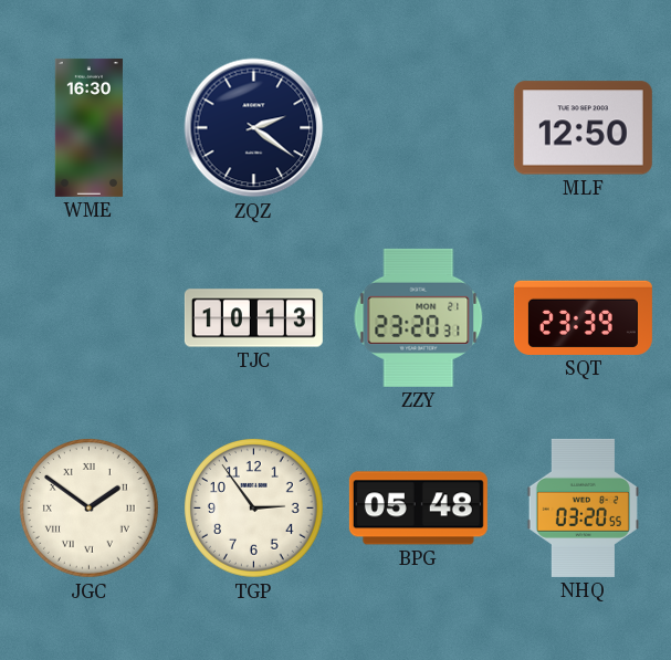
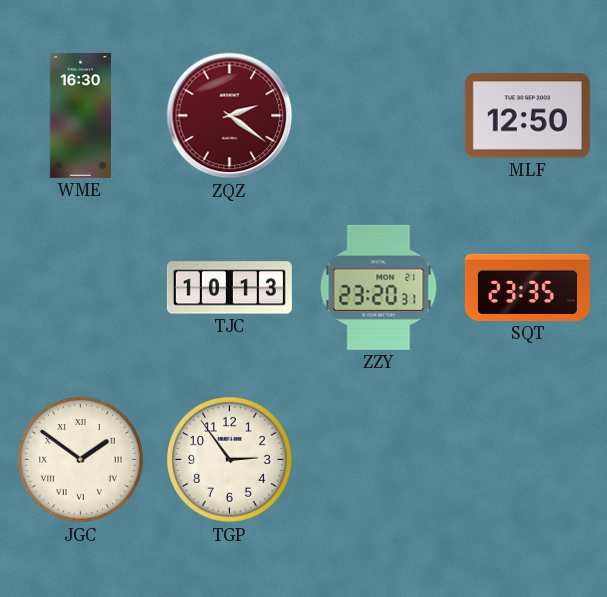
ZQZ dial: navy -> burgundy
SQT: 23:39 -> 23:35
BPG: 05:48 -> none
NHQ: 03:20 -> none
